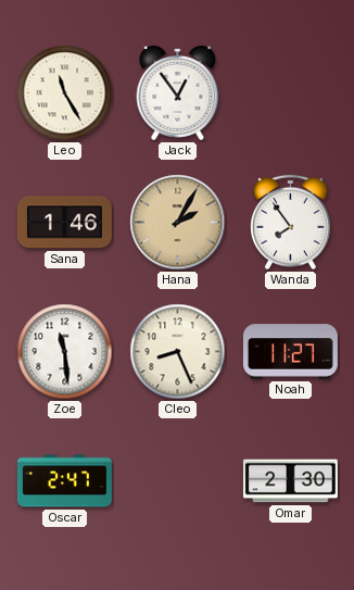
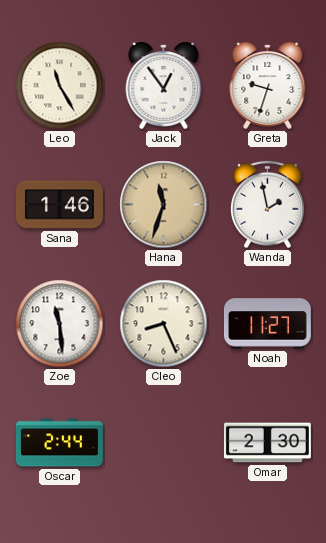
Greta: none -> 9:33
Hana: 2:05 -> 11:33
Wanda: 7:54 -> 1:58
Oscar: 2:47 -> 2:44
